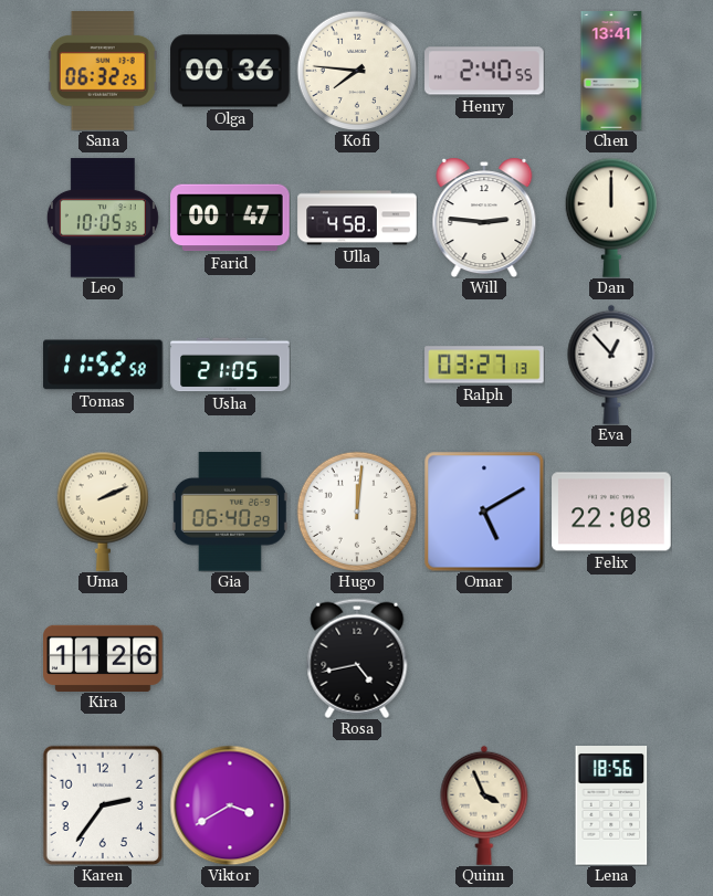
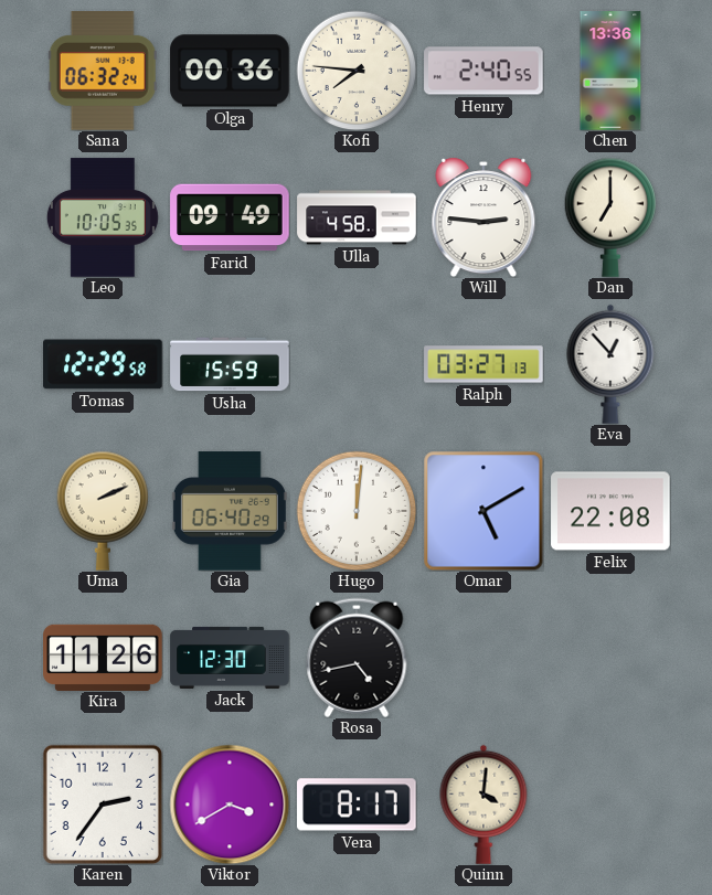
Sana: 06:32:25 -> 06:32:24
Chen: 13:41 -> 13:36
Farid: 00:47 -> 09:49
Dan: 12:00 -> 7:00
Tomas: 11:52 -> 12:29
Usha: 21:05 -> 15:59
Jack: none -> 12:30
Vera: none -> 8:17
Quinn: 3:56 -> 4:01
Lena: 18:56 -> none
